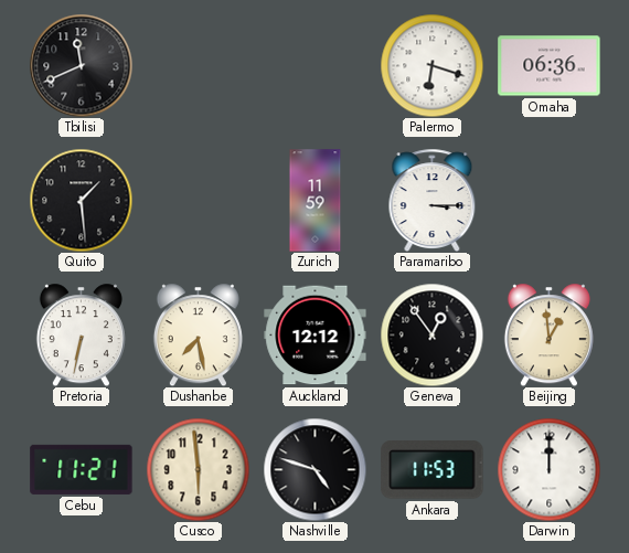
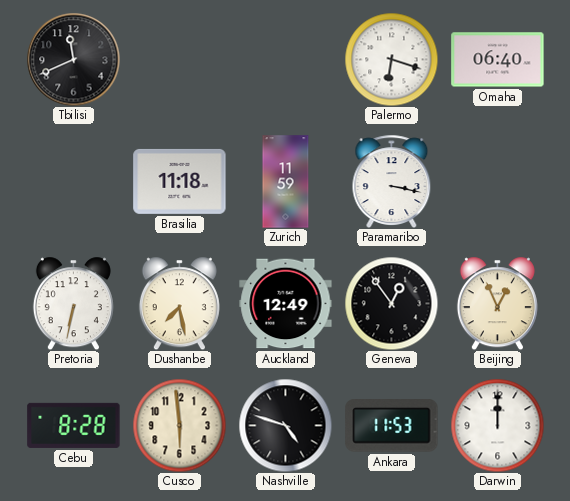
Omaha: 06:36 -> 06:40
Quito: 1:29 -> none
Brasilia: none -> 11:18
Paramaribo: 3:15 -> 3:17
Auckland: 12:12 -> 12:49
Beijing: 12:59 -> 12:56
Cebu: 11:21 -> 8:28
